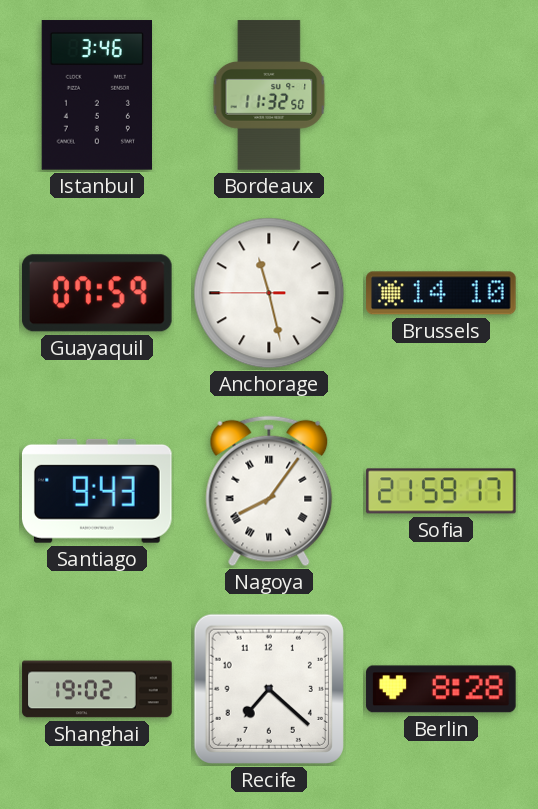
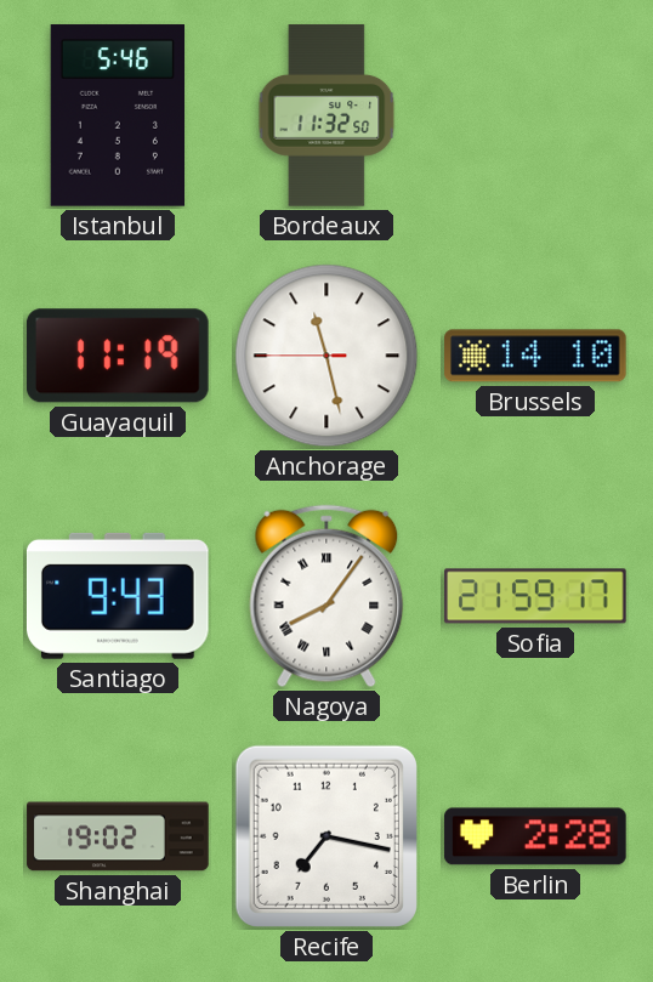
Istanbul: 3:46 -> 5:46
Guayaquil: 07:59 -> 11:19
Recife: 7:22 -> 7:17
Berlin: 8:28 -> 2:28
